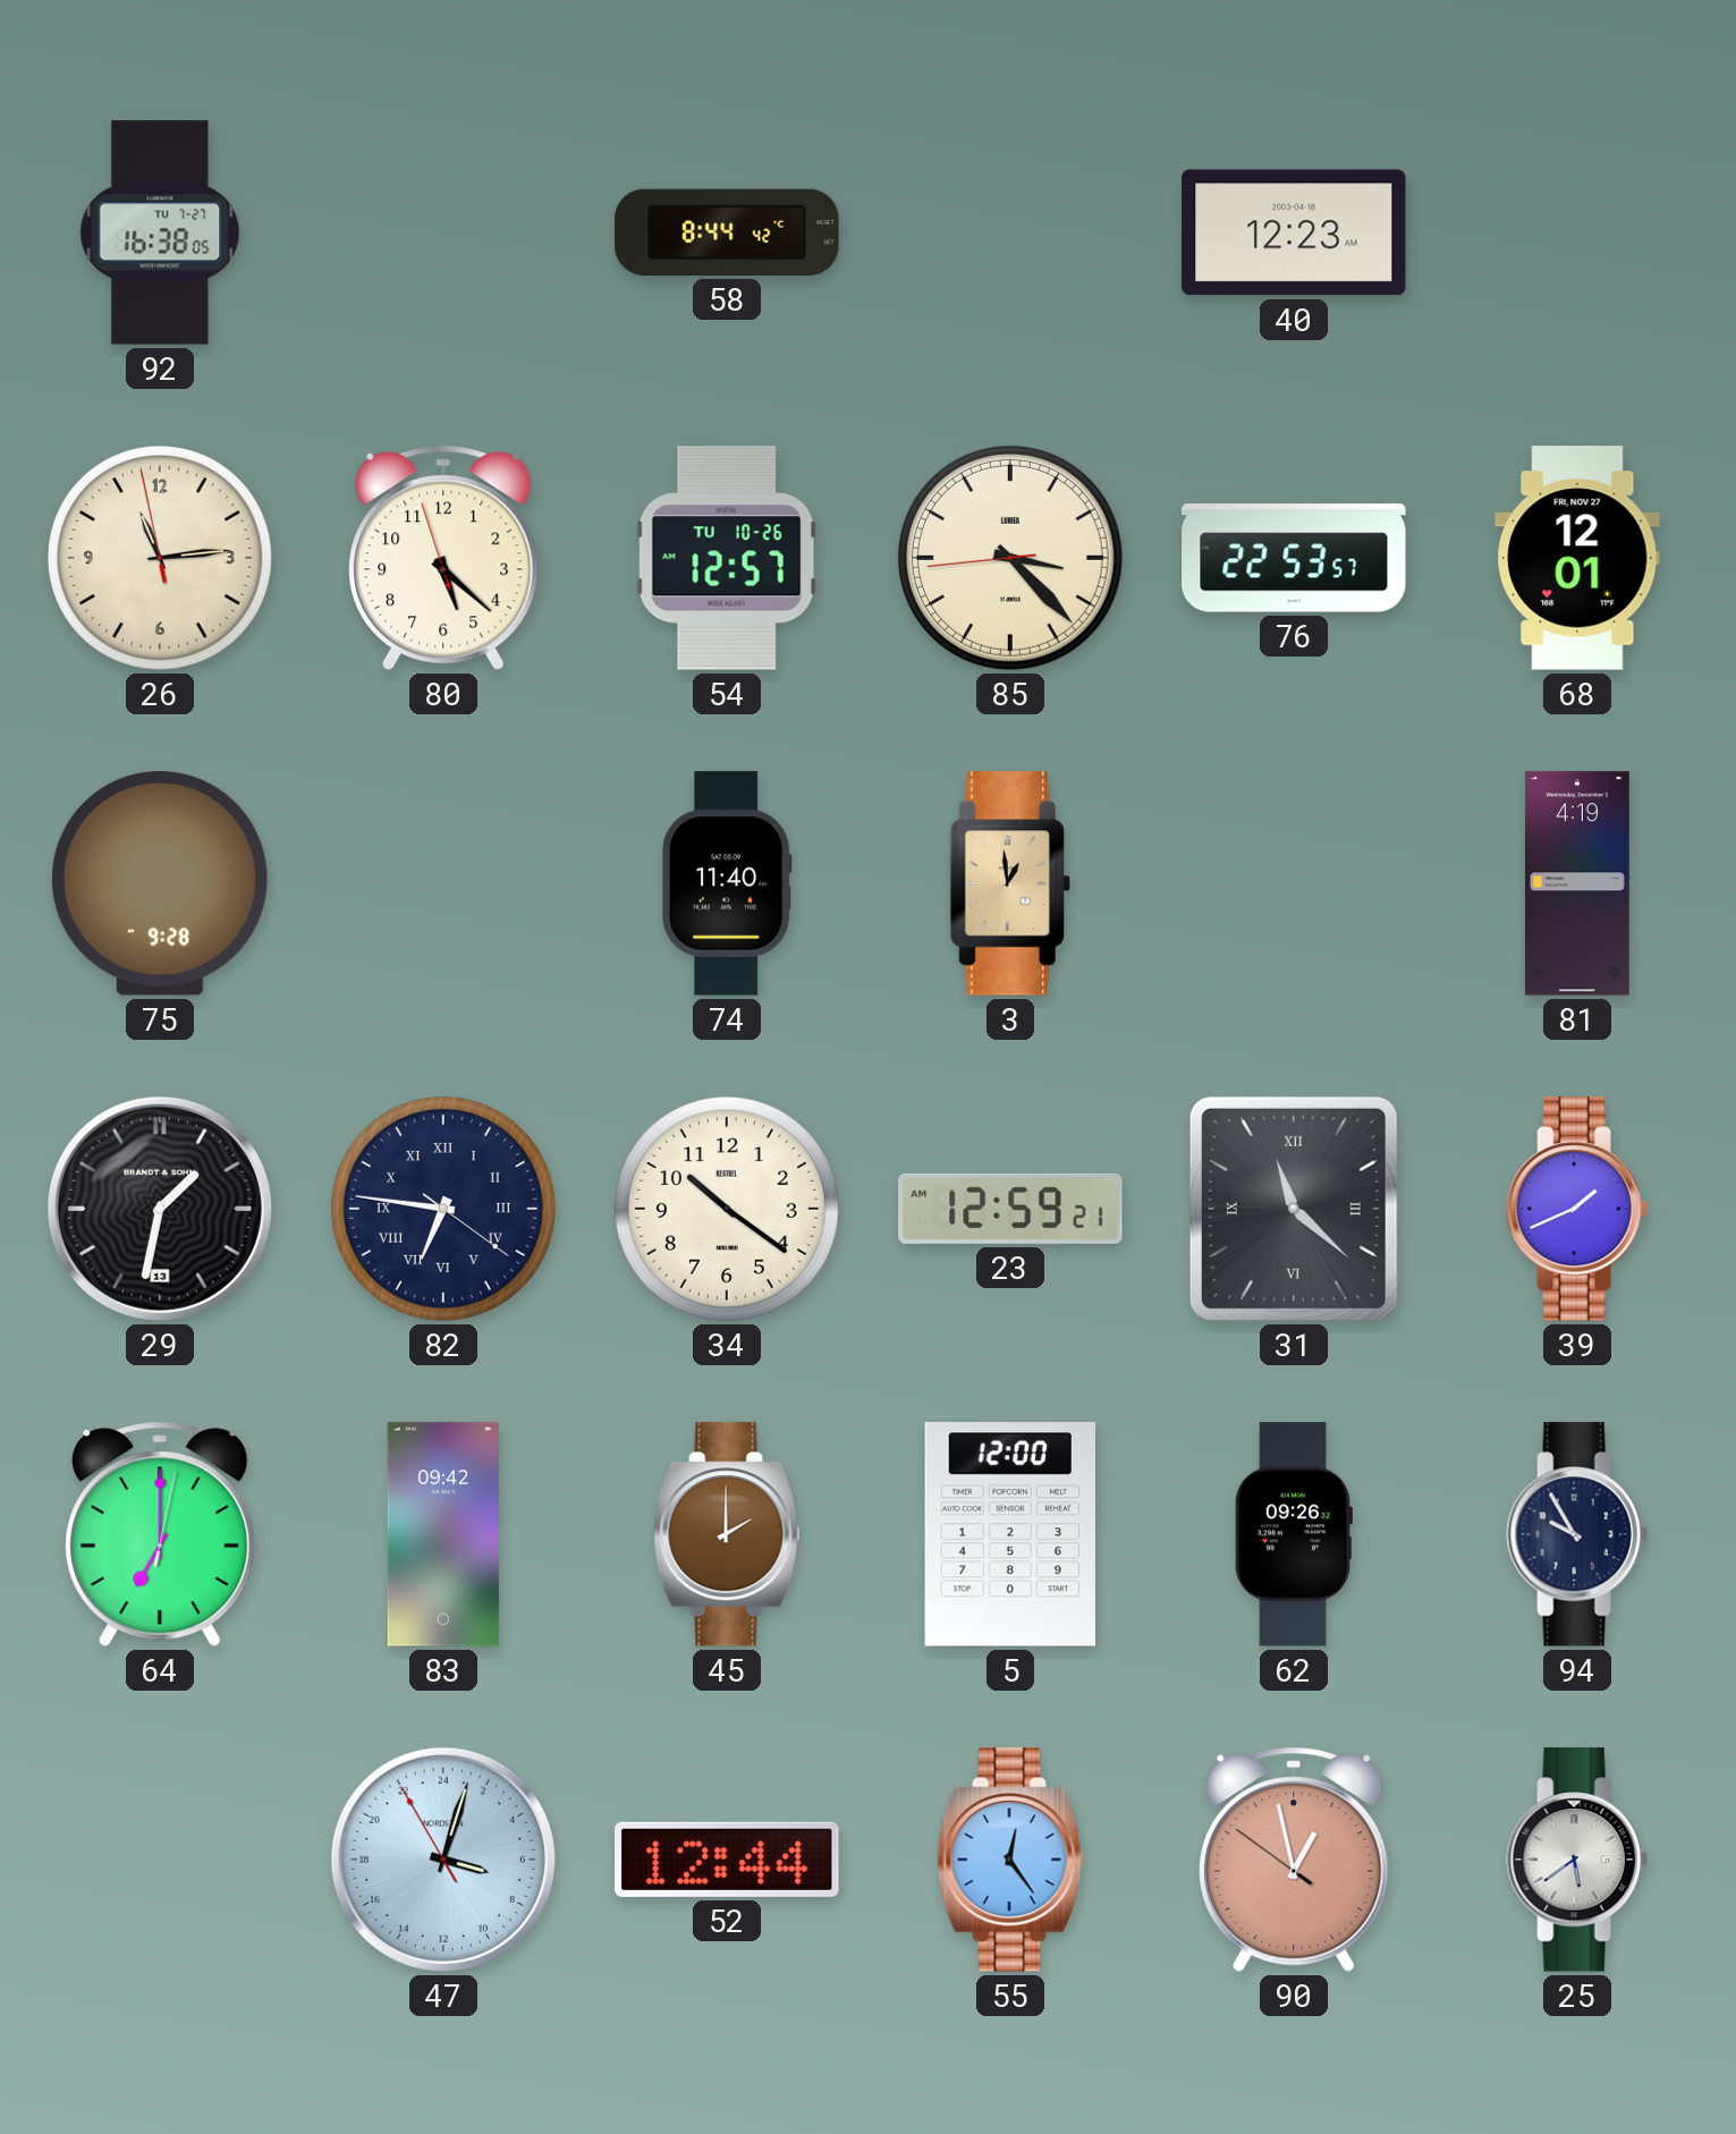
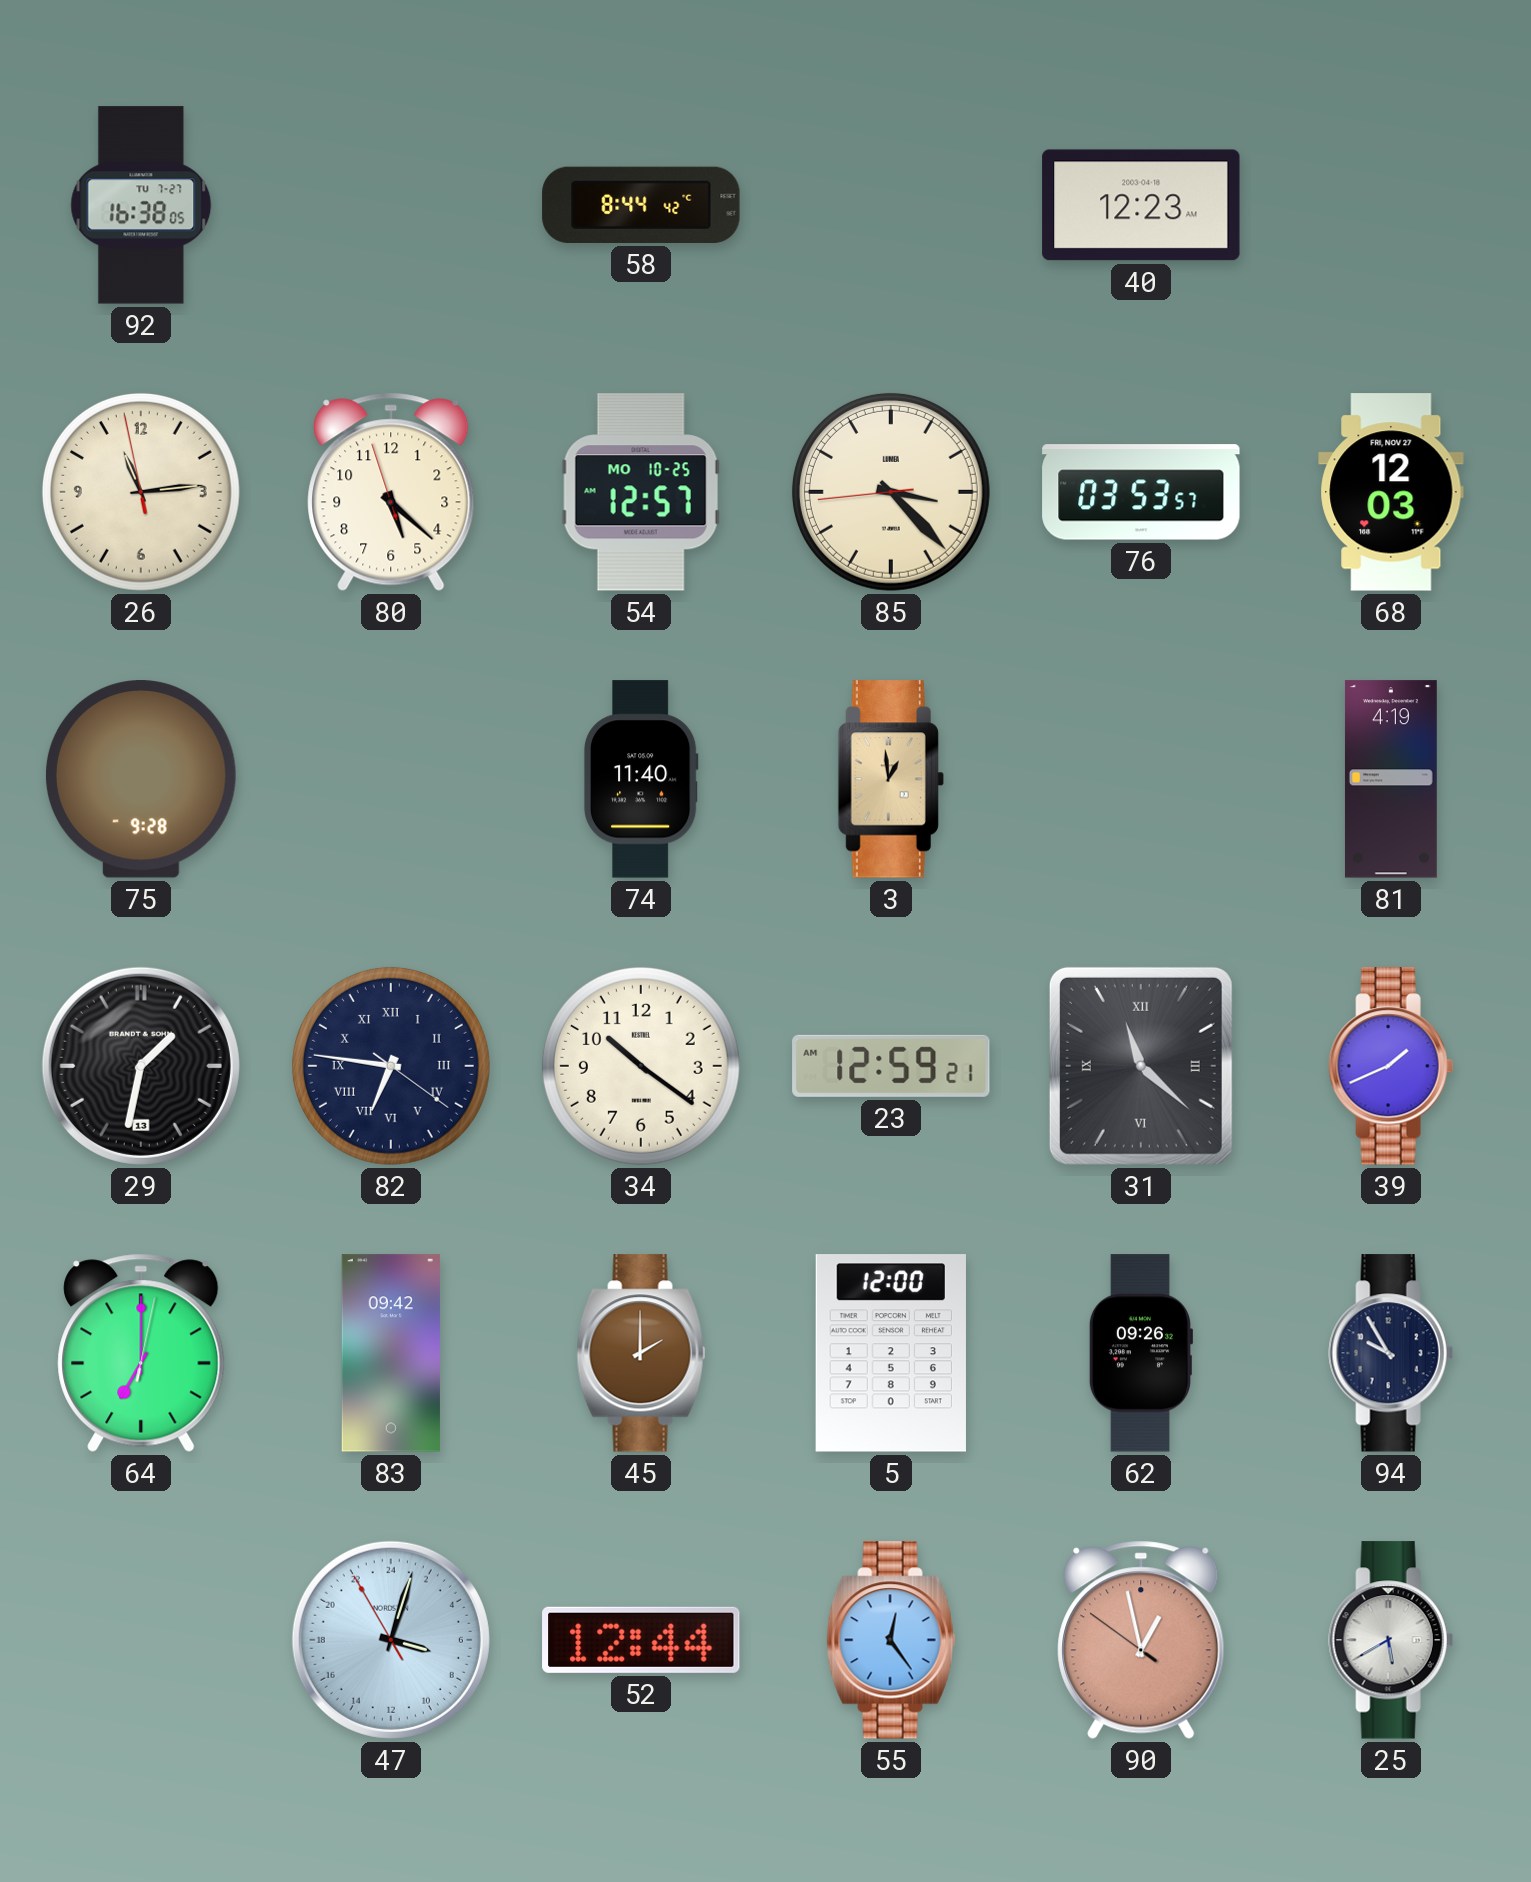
54 date: TU 10-26 -> MO 10-25
76: 22:53 -> 03:53
68: 12:01 -> 12:03
25: 5:39 -> 5:40
